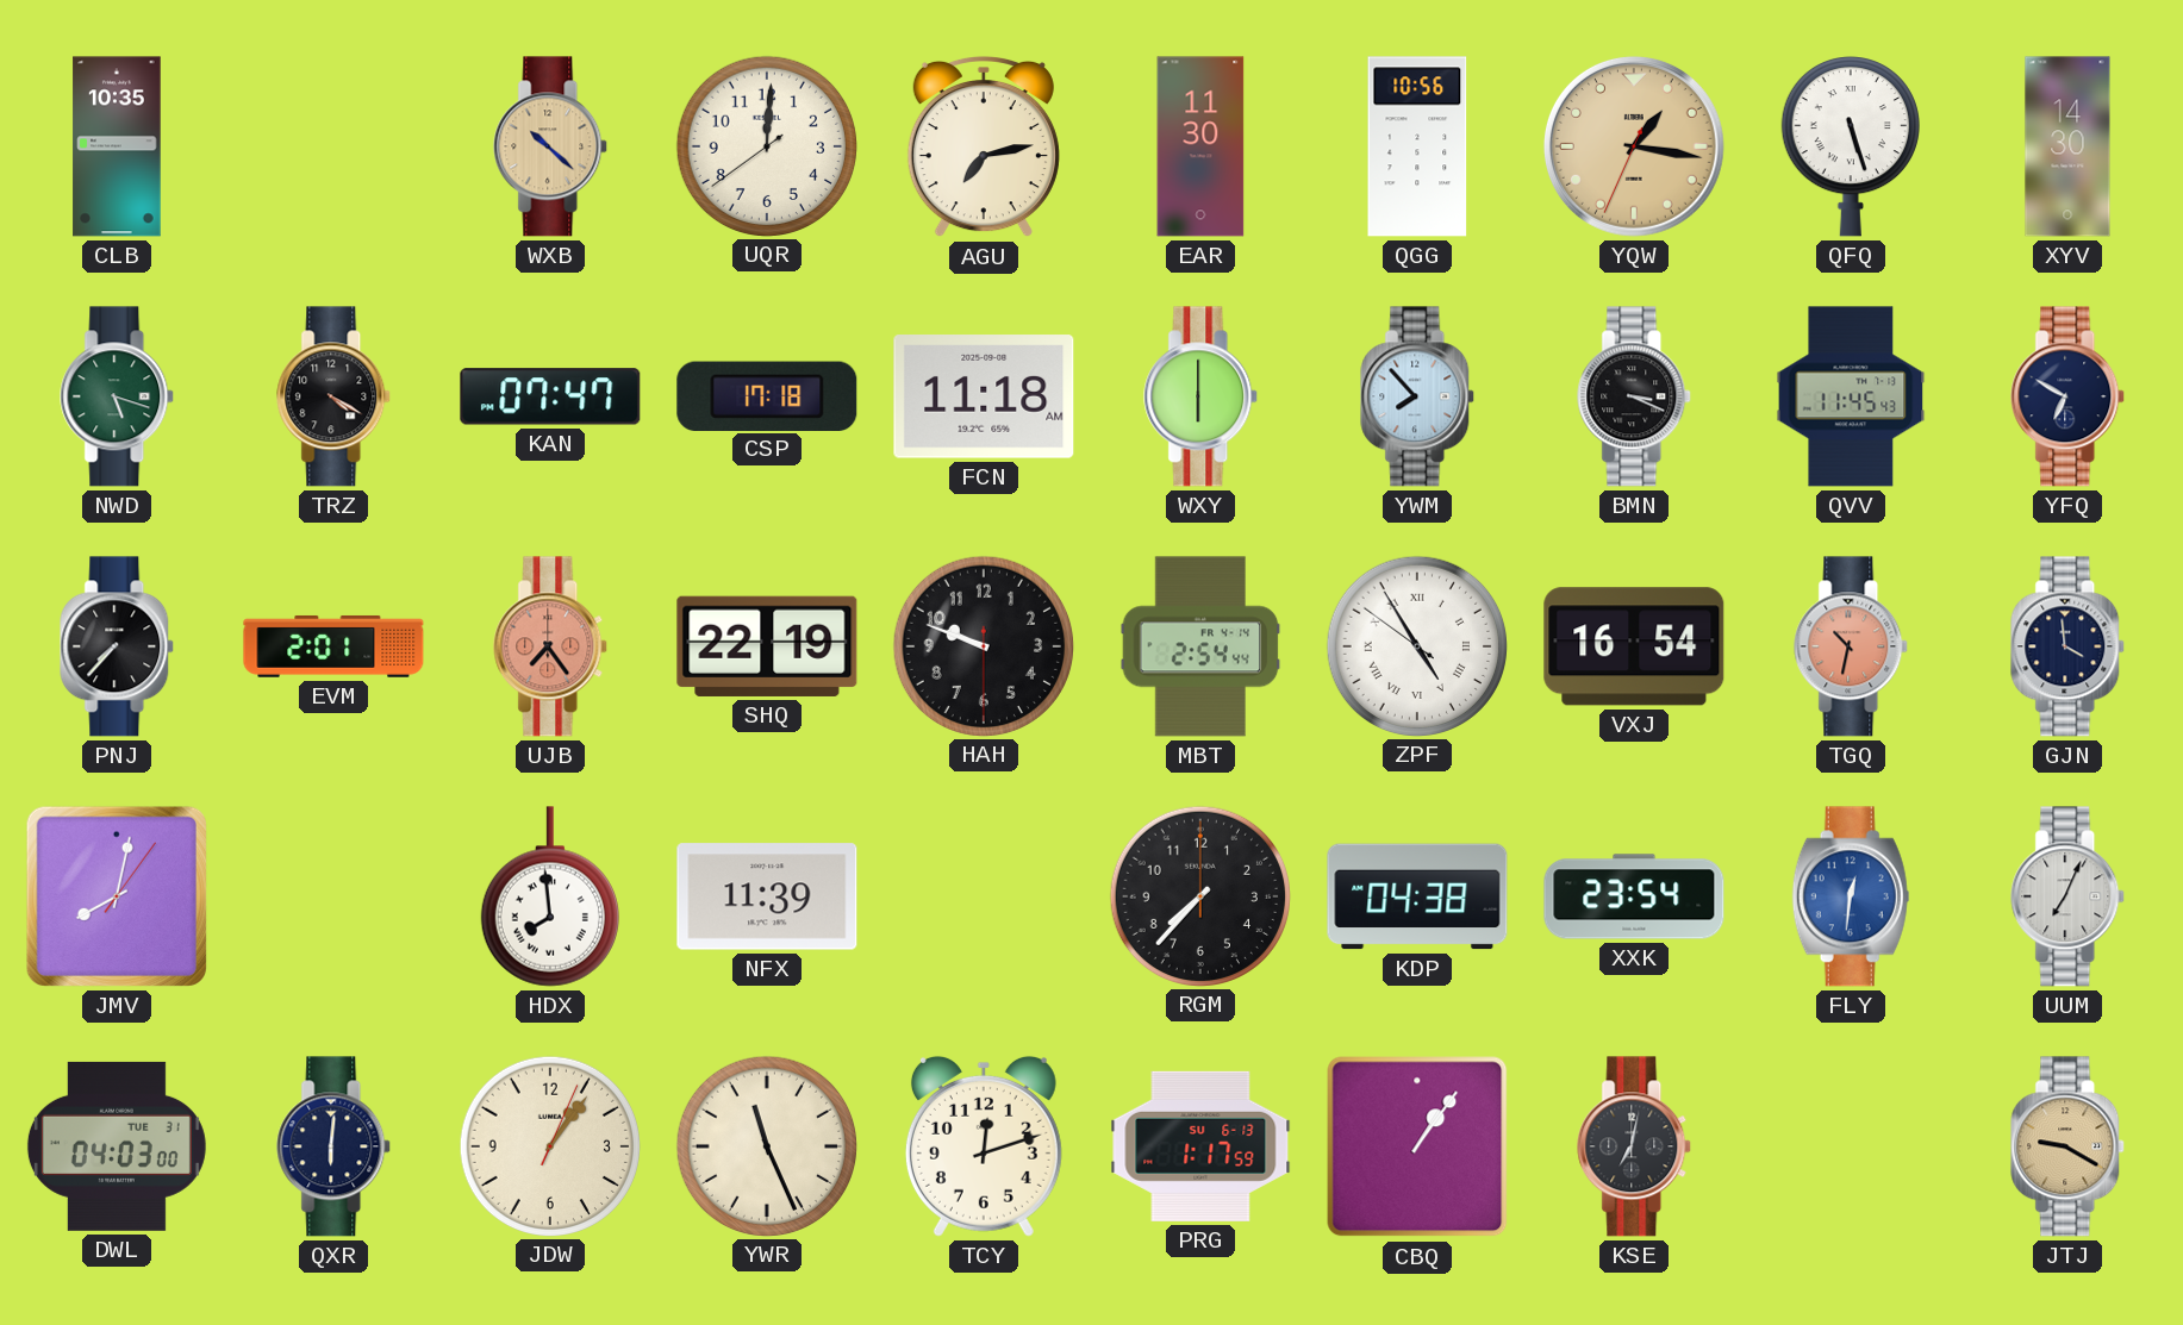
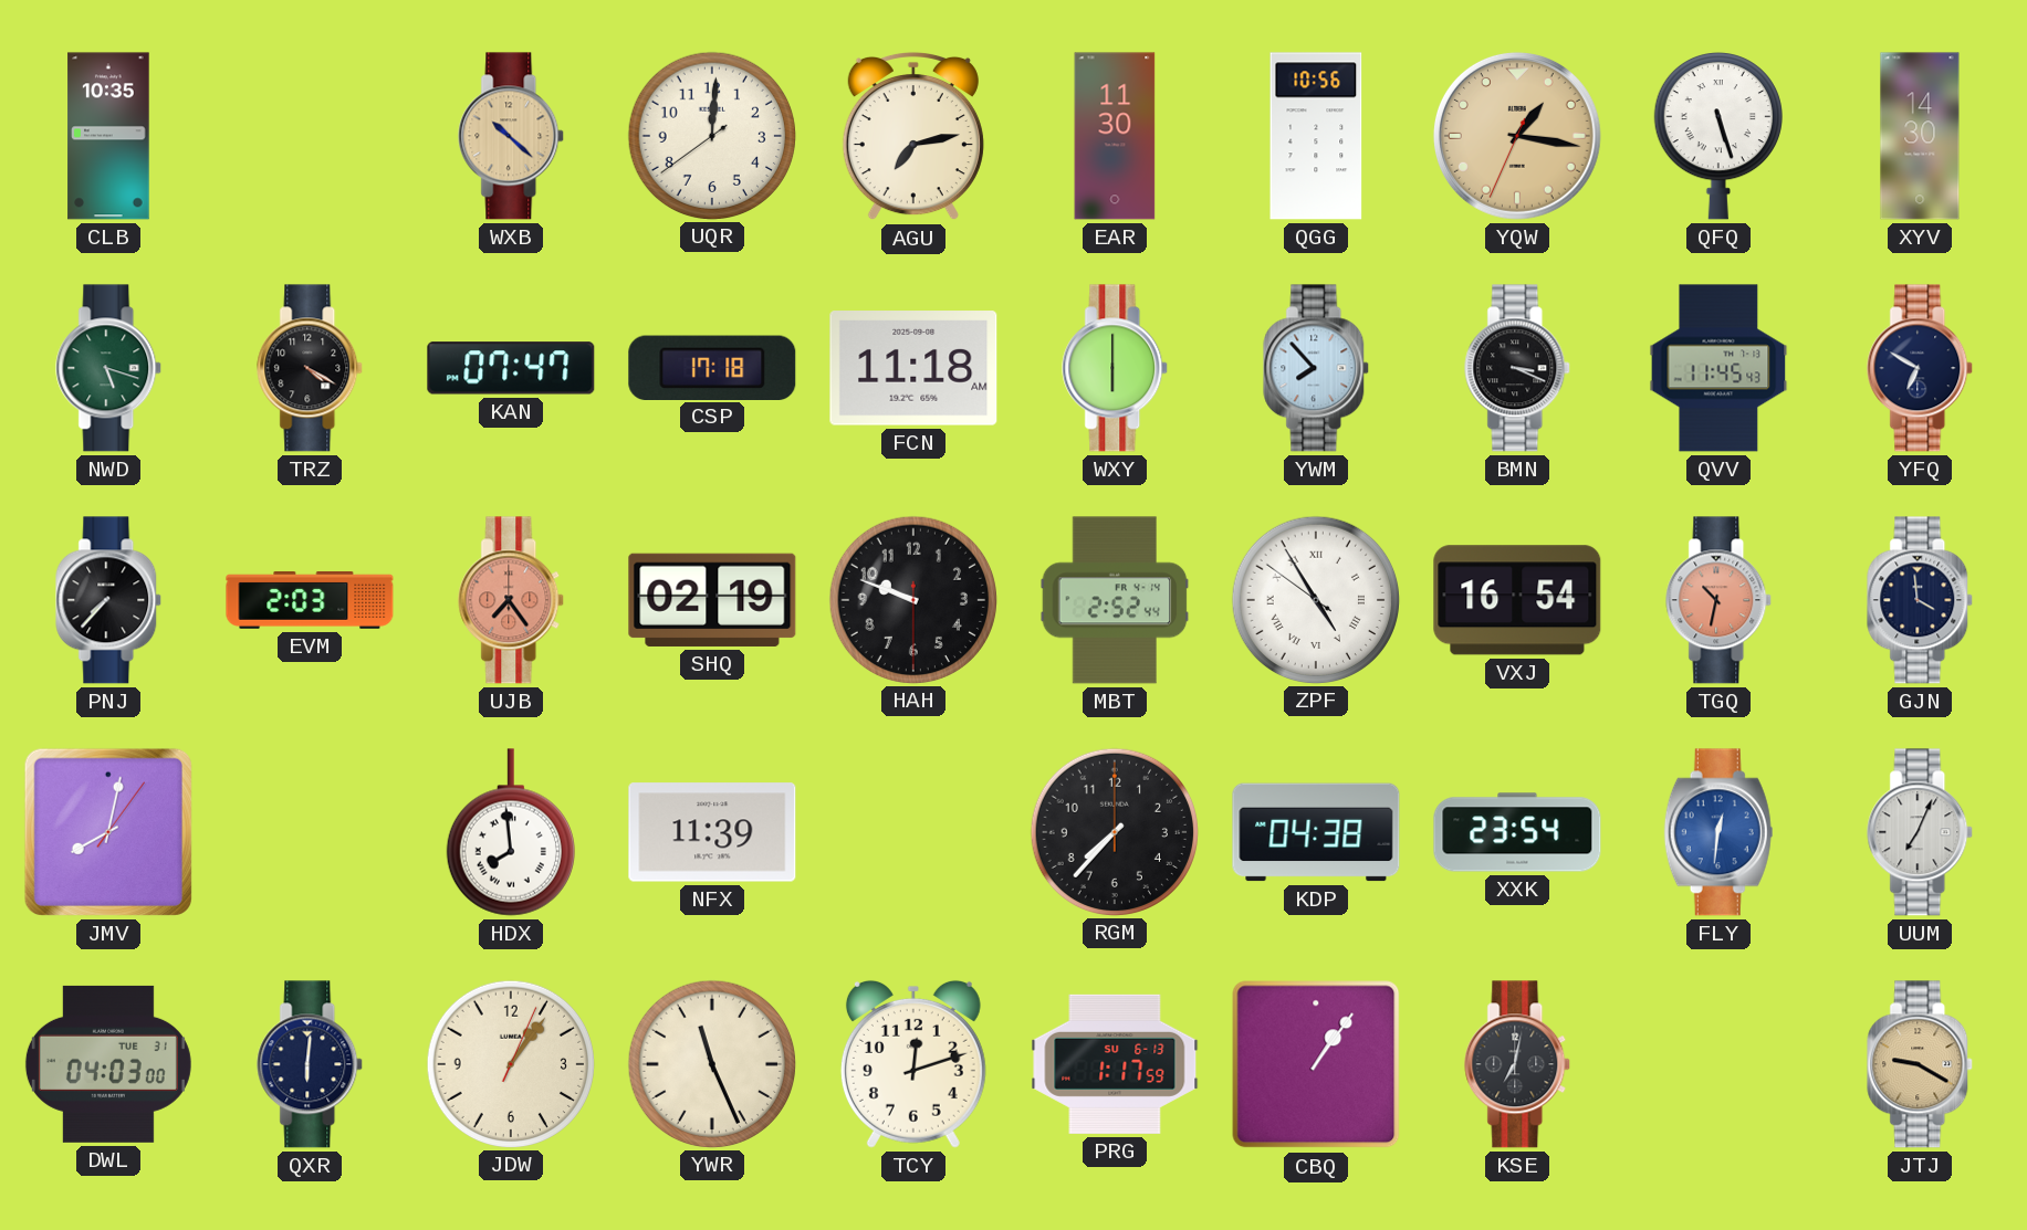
EVM: 2:01 -> 2:03
SHQ: 22:19 -> 02:19
MBT: 2:54 -> 2:52
